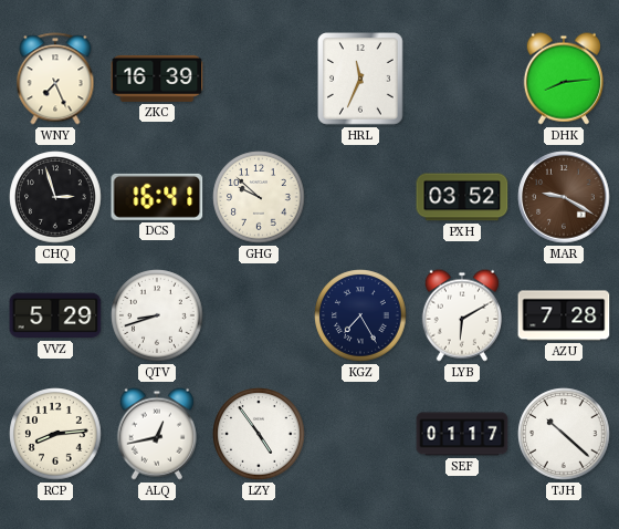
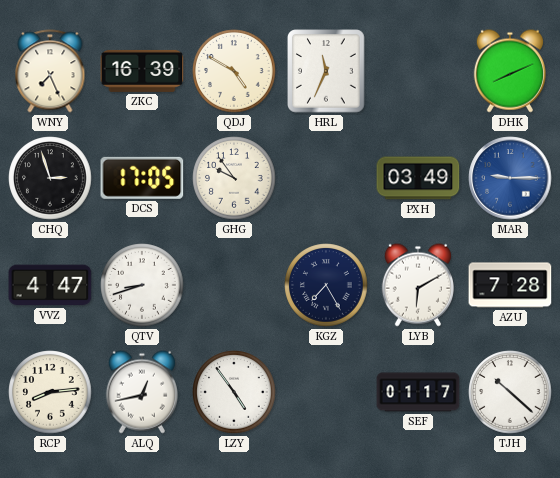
QDJ: none -> 4:50
DHK: 8:14 -> 8:11
DCS: 16:41 -> 17:05
GHG: 9:52 -> 9:54
PXH: 03:52 -> 03:49
MAR: 9:20 -> 9:15
MAR dial: brown -> blue
VVZ: 5:29 -> 4:47
